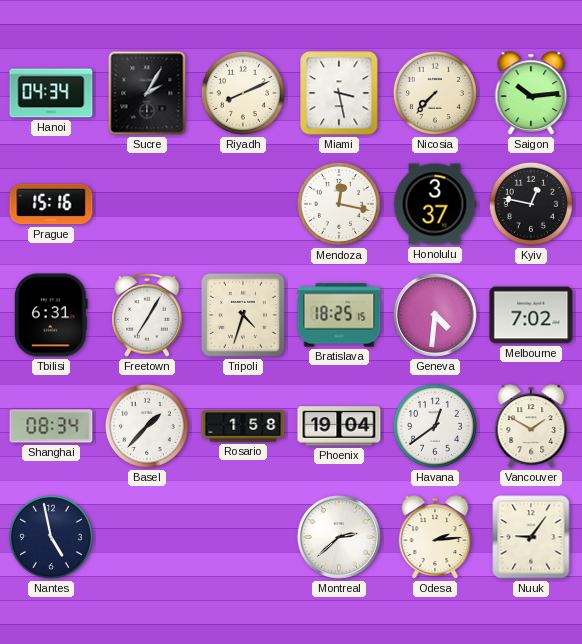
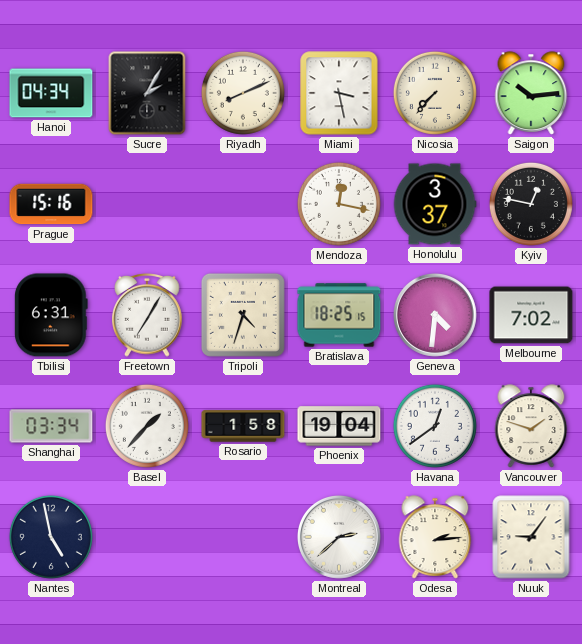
Shanghai: 08:34 -> 03:34
Vancouver: 1:50 -> 1:48
